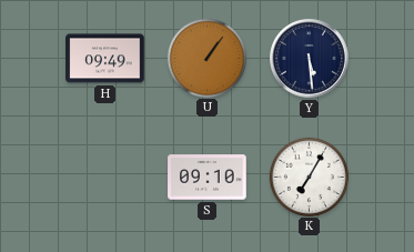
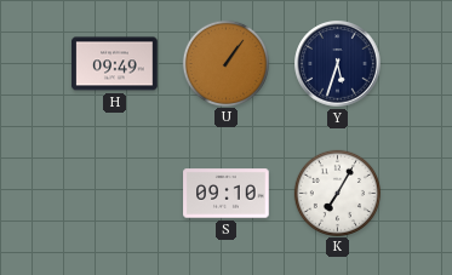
Y: 5:29 -> 5:33
